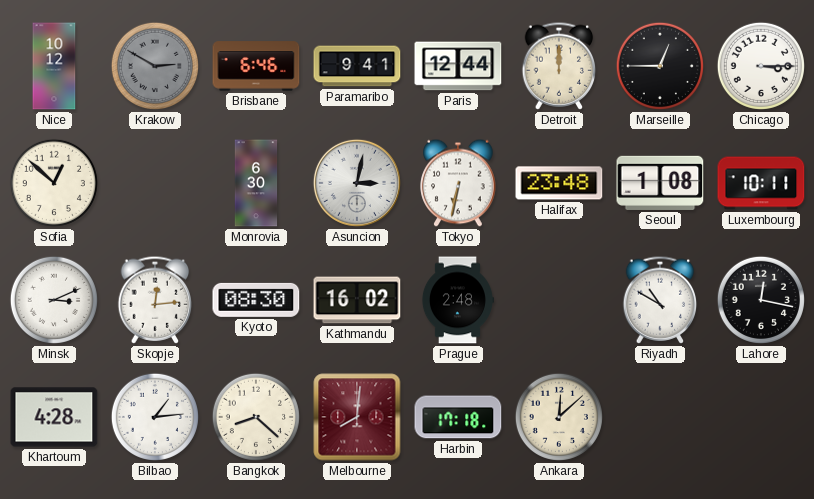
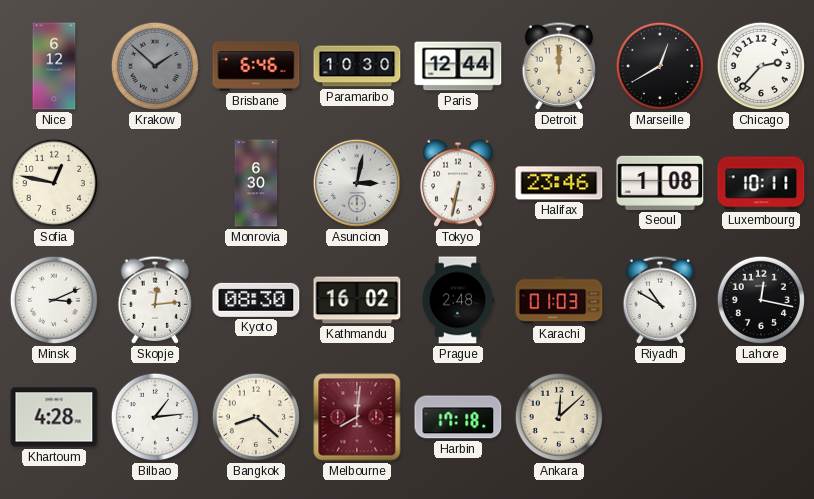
Nice: 10:12 -> 6:12
Krakow: 2:50 -> 1:52
Paramaribo: 9:41 -> 10:30
Marseille: 12:45 -> 12:40
Chicago: 3:15 -> 2:37
Sofia: 12:52 -> 12:47
Halifax: 23:48 -> 23:46
Karachi: none -> 01:03
